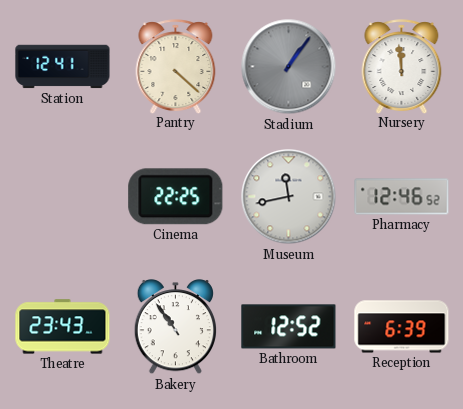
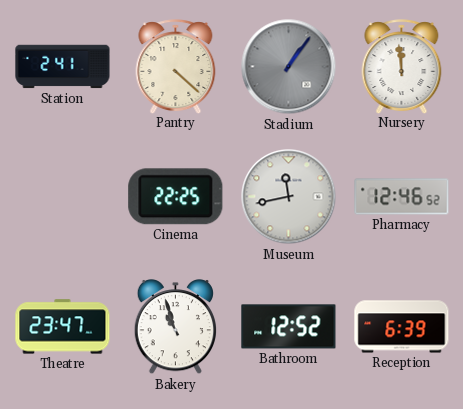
Station: 12:41 -> 2:41
Theatre: 23:43 -> 23:47
Bakery: 10:54 -> 10:57
